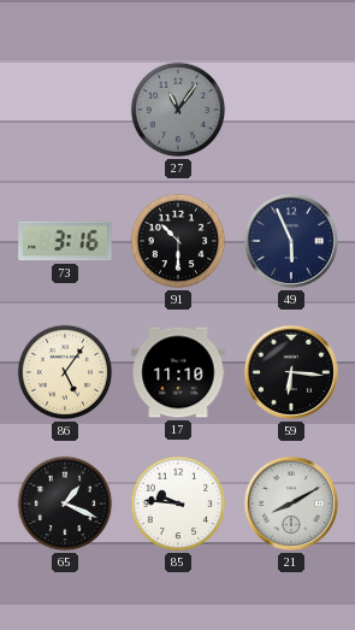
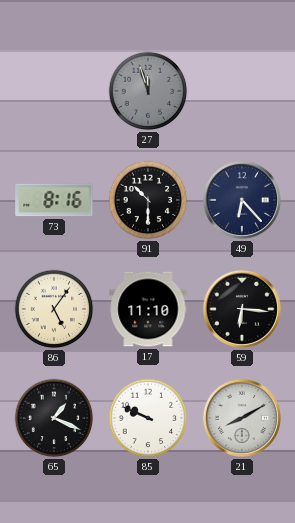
27: 11:06 -> 11:57
73: 3:16 -> 8:16
49: 5:56 -> 6:23
85: 9:46 -> 9:49
